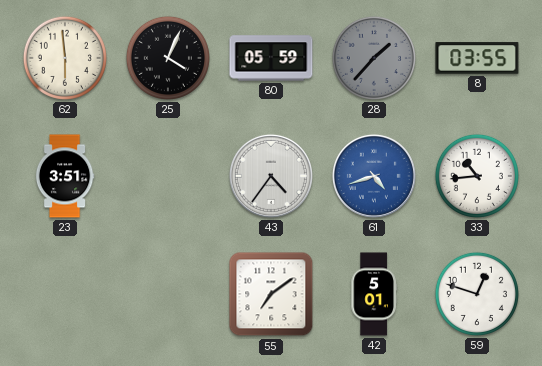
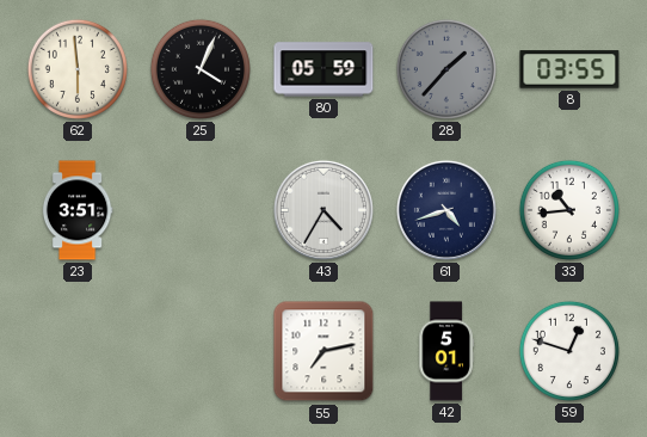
43: 4:36 -> 4:35
61 dial: blue -> navy
55: 7:09 -> 7:13
